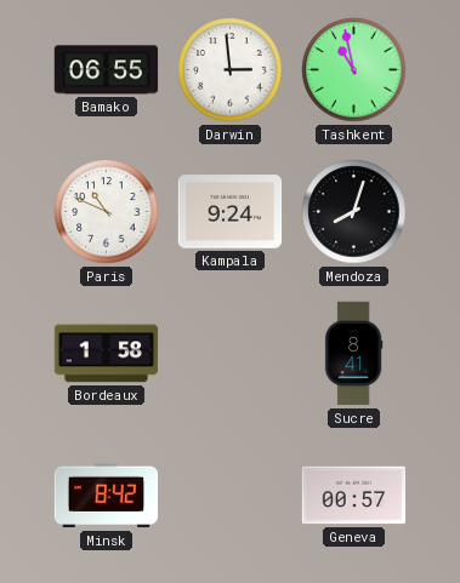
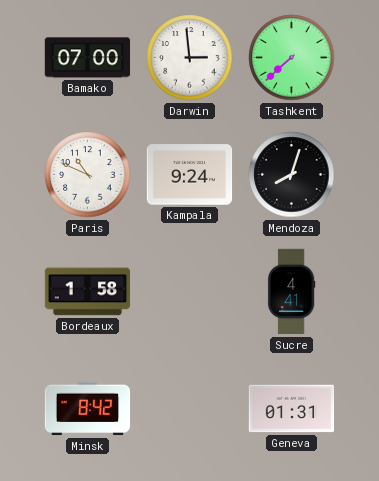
Bamako: 06:55 -> 07:00
Tashkent: 10:58 -> 7:38
Sucre: 8:41 -> 4:41
Geneva: 00:57 -> 01:31
